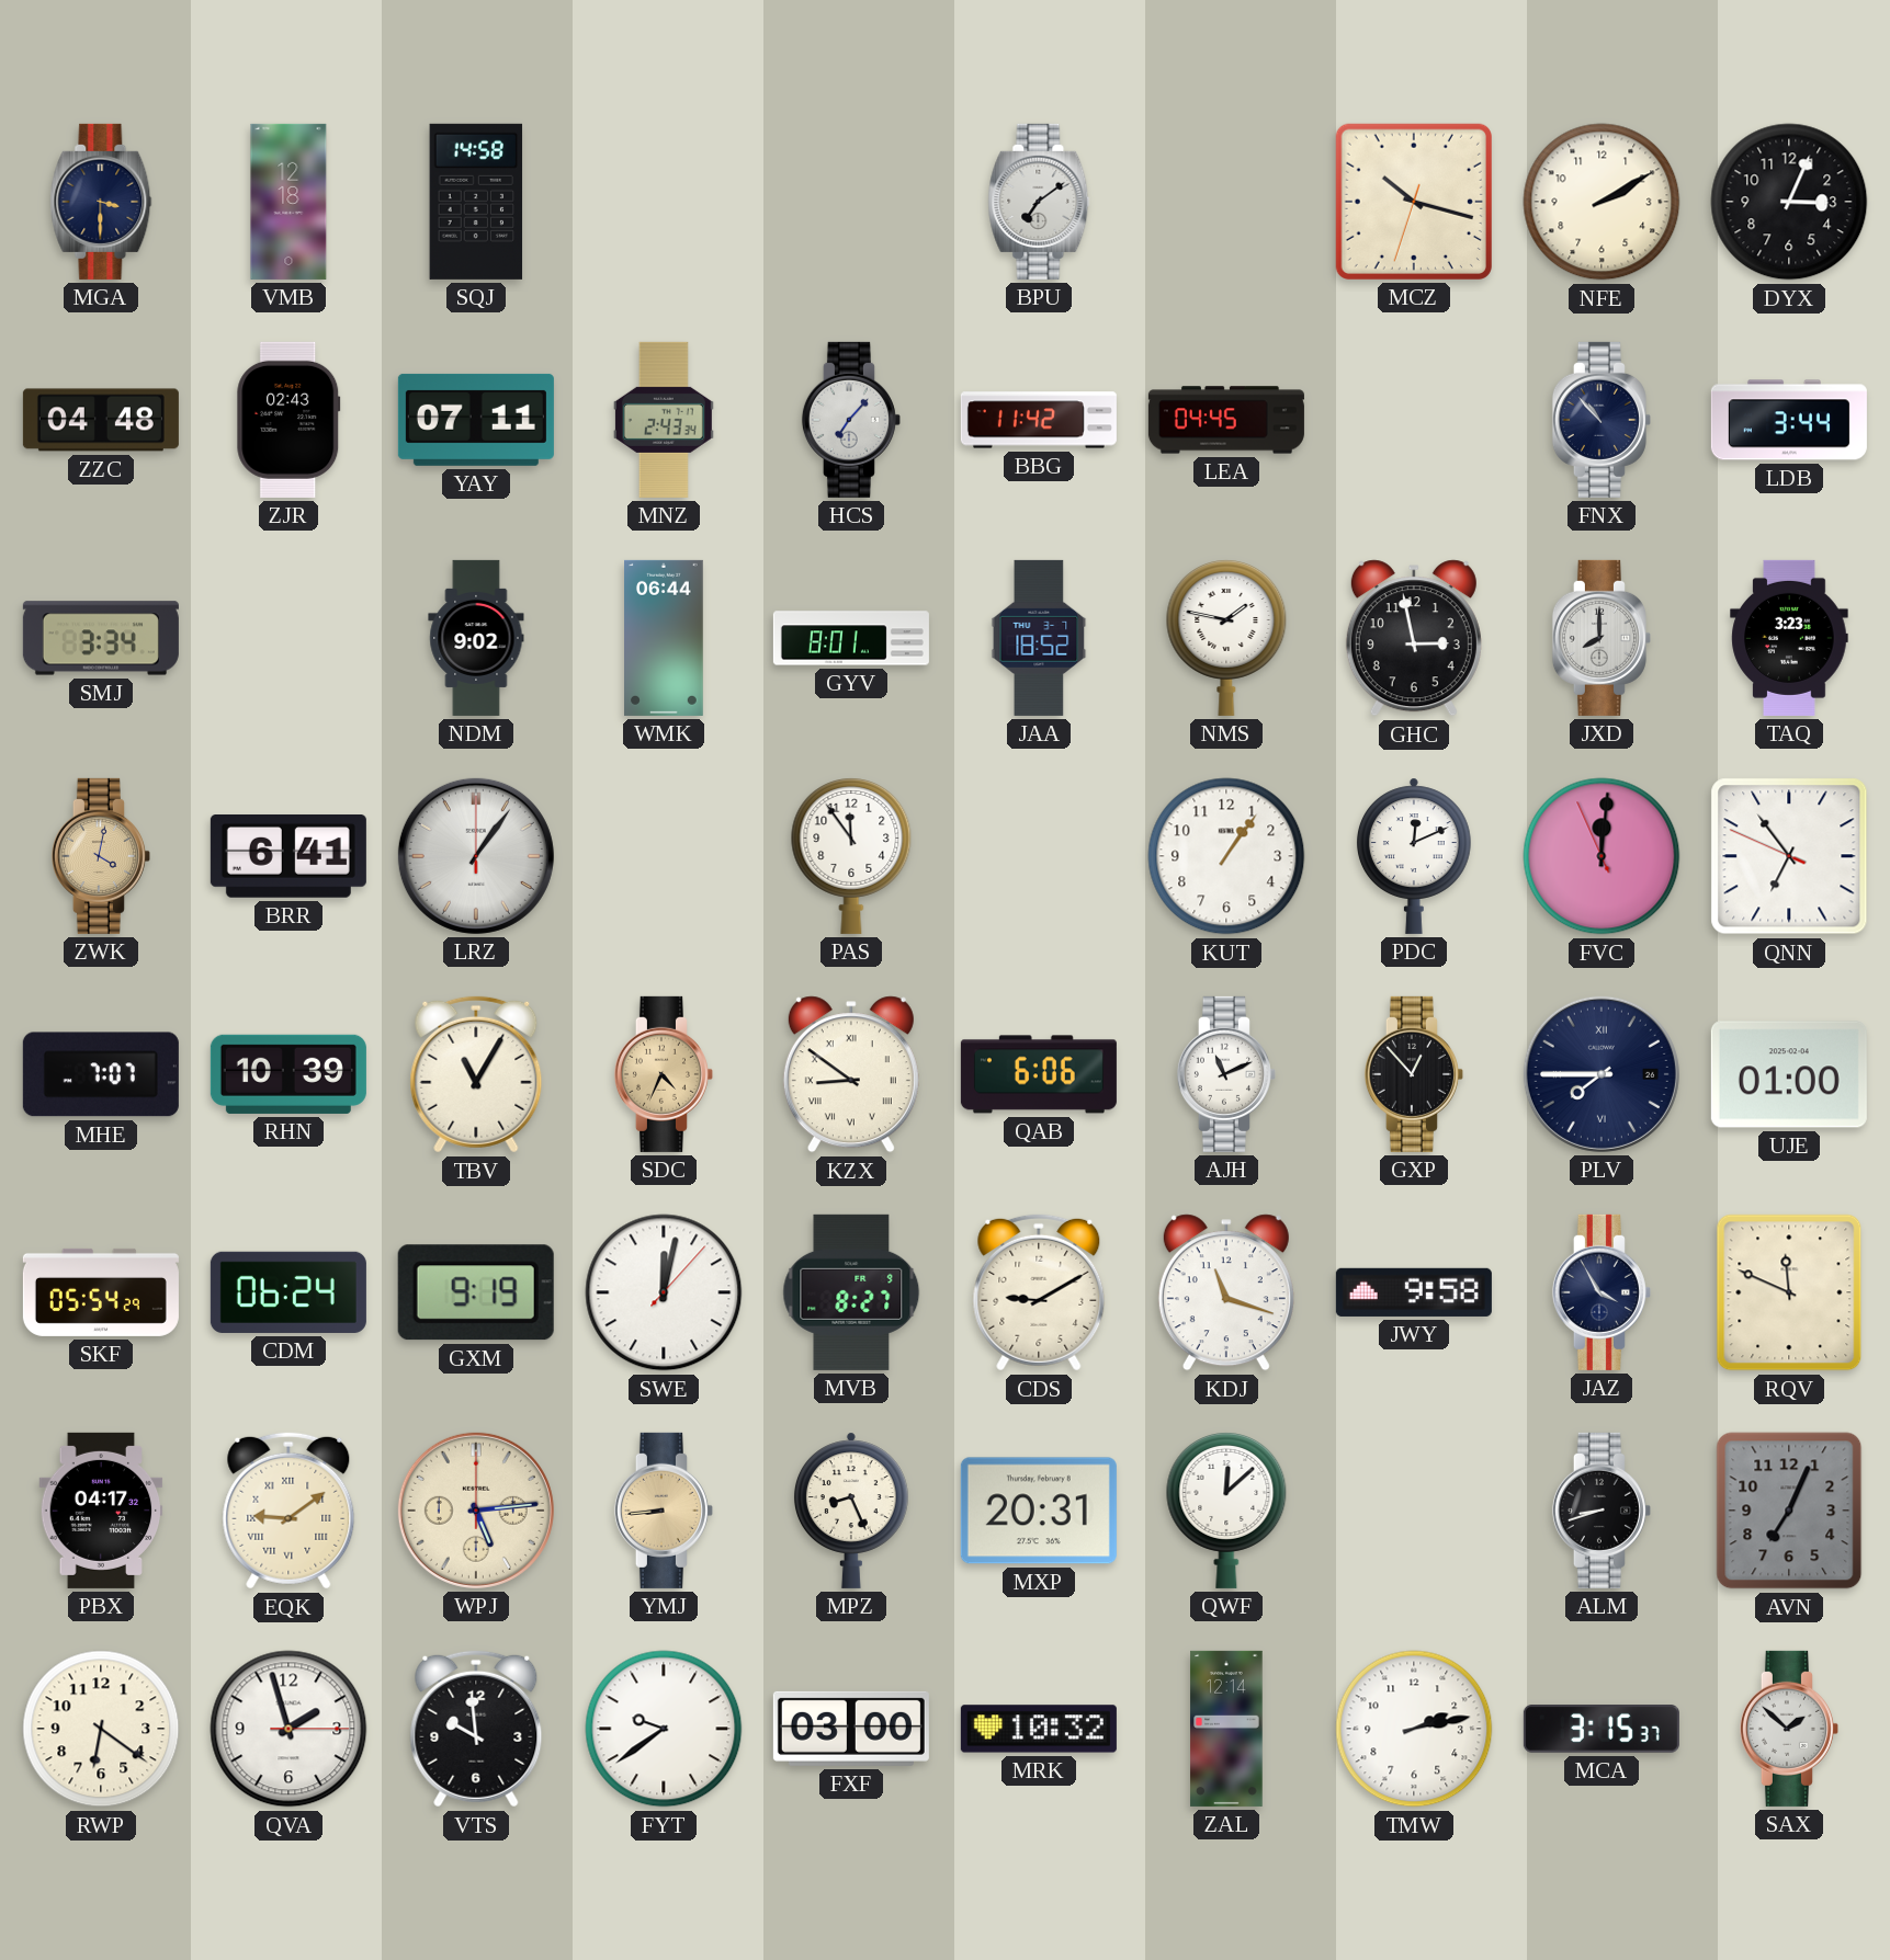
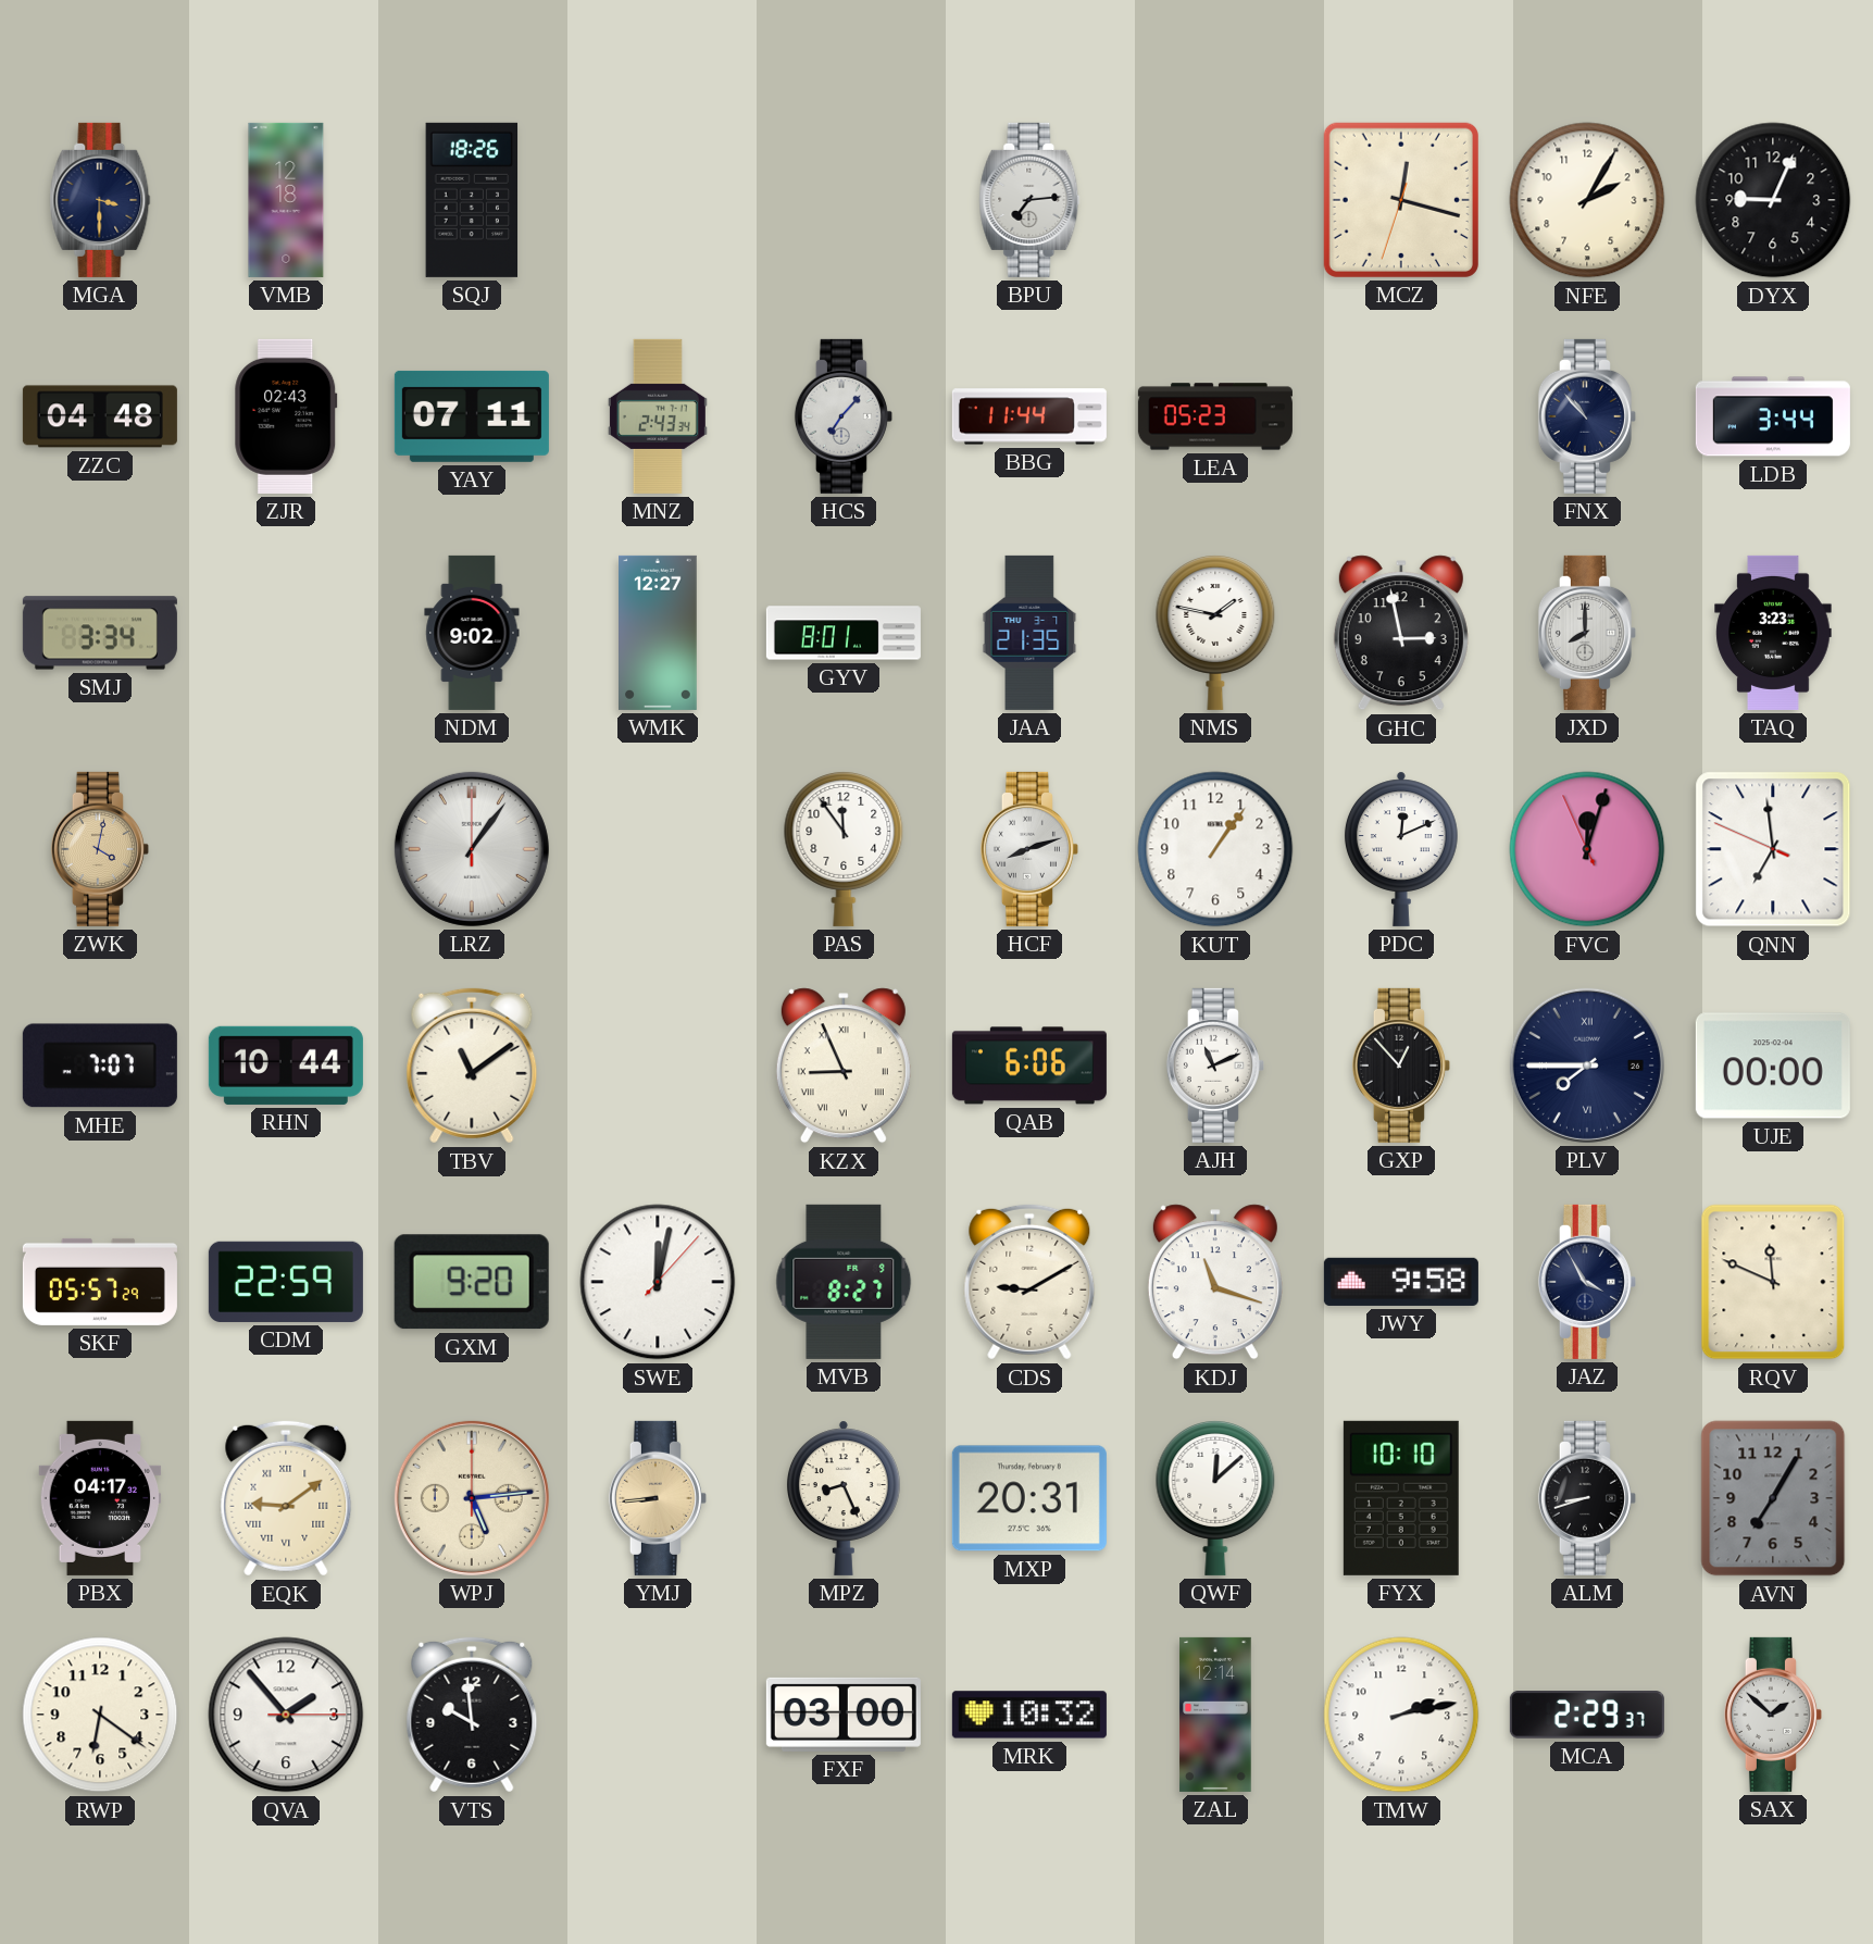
SQJ: 14:58 -> 18:26
BPU: 7:09 -> 7:14
MCZ: 10:17 -> 12:17
NFE: 2:10 -> 2:05
DYX: 3:04 -> 9:04
BBG: 11:42 -> 11:44
LEA: 04:45 -> 05:23
WMK: 06:44 -> 12:27
JAA: 18:52 -> 21:35
BRR: 6:41 -> none
HCF: none -> 8:12
FVC: 12:00 -> 12:02
QNN: 6:53 -> 6:58
RHN: 10:39 -> 10:44
TBV: 11:05 -> 11:09
SDC: 4:34 -> none
KZX: 8:51 -> 8:56
UJE: 01:00 -> 00:00
SKF: 05:54 -> 05:57
CDM: 06:24 -> 22:59
GXM: 9:19 -> 9:20
FYX: none -> 10:10
AVN: 7:04 -> 7:05
QVA: 1:57 -> 1:53
FYT: 9:39 -> none
MCA: 3:15 -> 2:29
